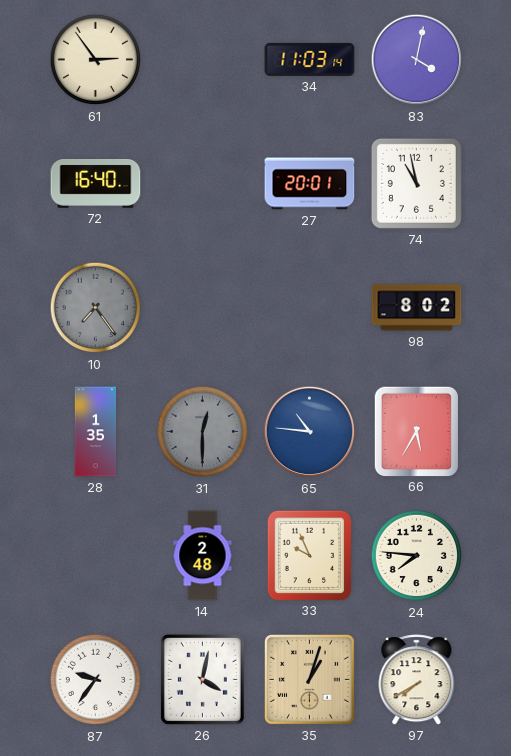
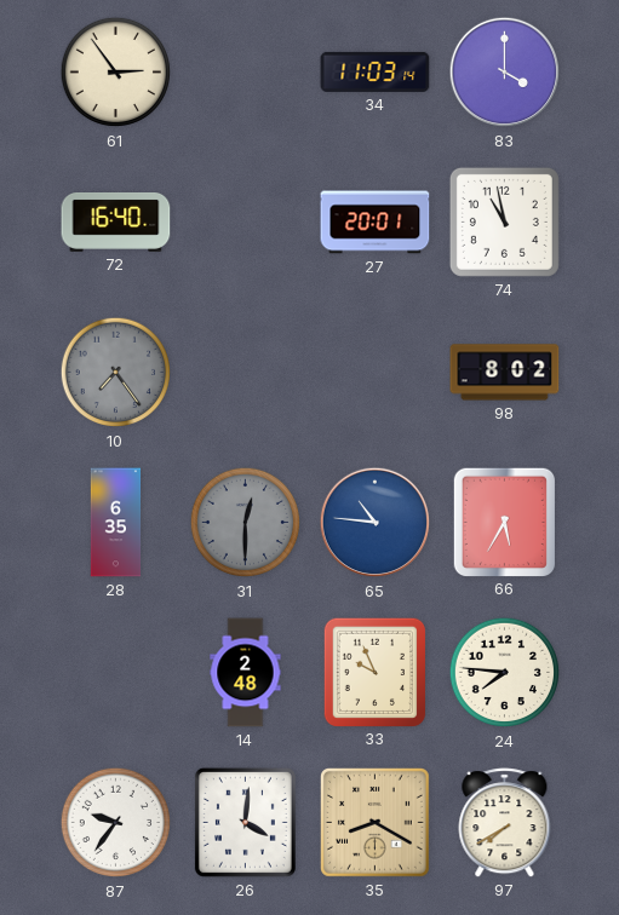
83: 4:02 -> 4:00
28: 1:35 -> 6:35
26: 4:02 -> 4:01
35: 1:03 -> 8:20
